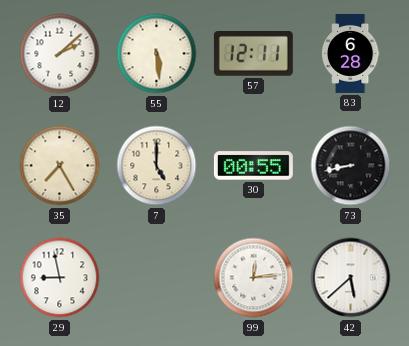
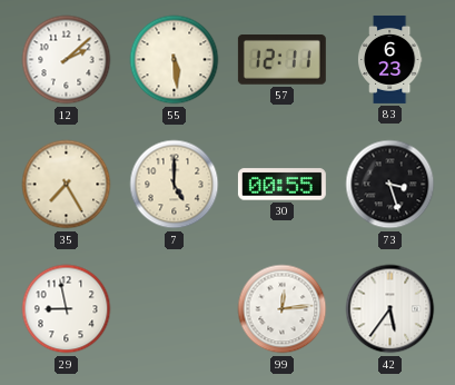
83: 6:28 -> 6:23
73: 8:43 -> 3:27
42: 5:38 -> 5:36
